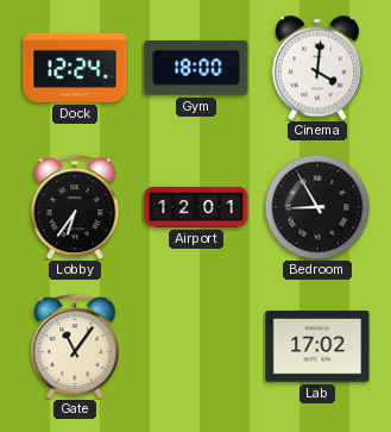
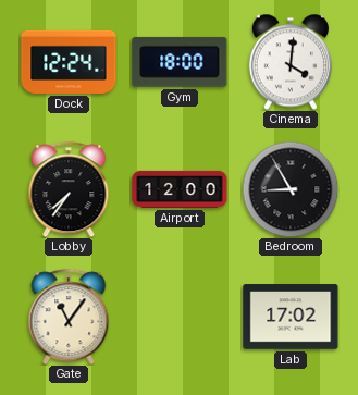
Lobby: 6:36 -> 7:36
Airport: 12:01 -> 12:00
